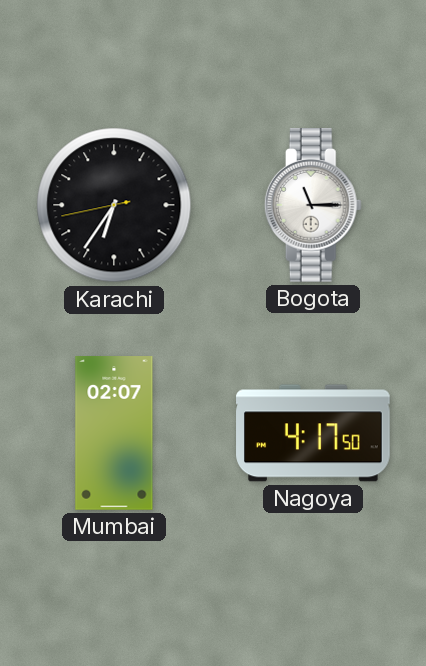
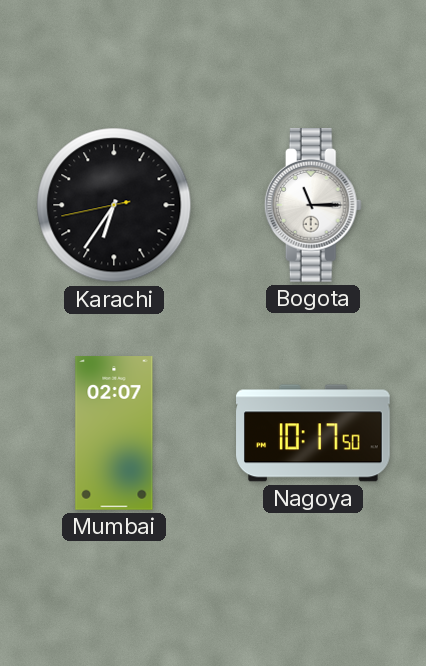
Nagoya: 4:17 -> 10:17
